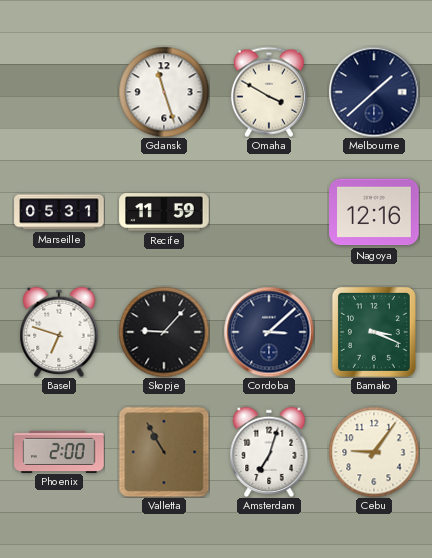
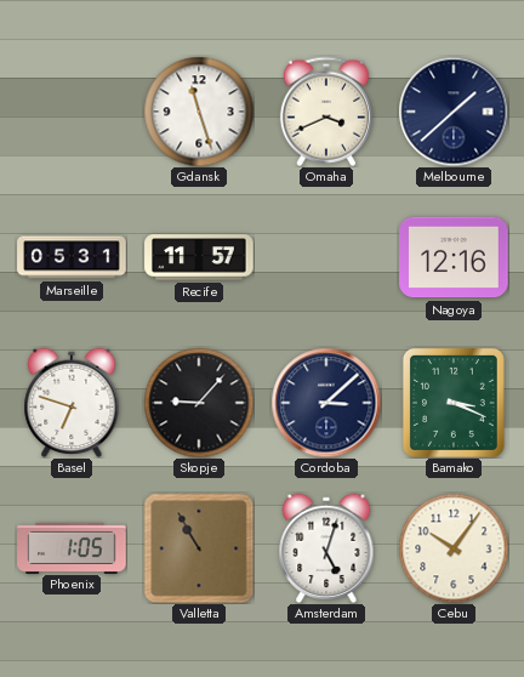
Omaha: 3:50 -> 3:41
Recife: 11:59 -> 11:57
Phoenix: 2:00 -> 1:05
Amsterdam: 7:03 -> 5:03
Cebu: 9:06 -> 10:06
